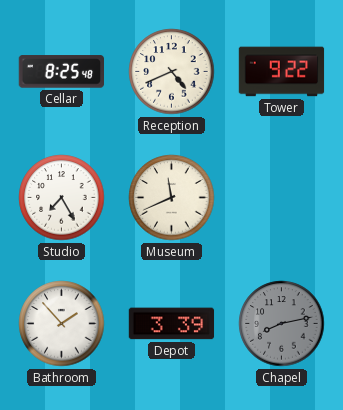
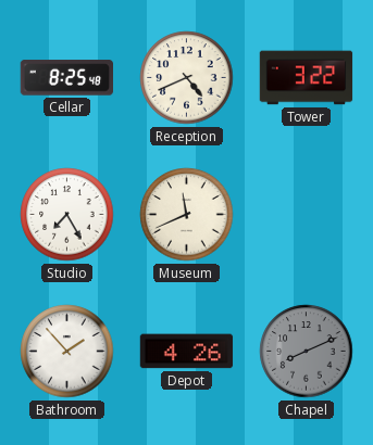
Tower: 9:22 -> 3:22
Depot: 3:39 -> 4:26
Chapel: 8:13 -> 8:11
